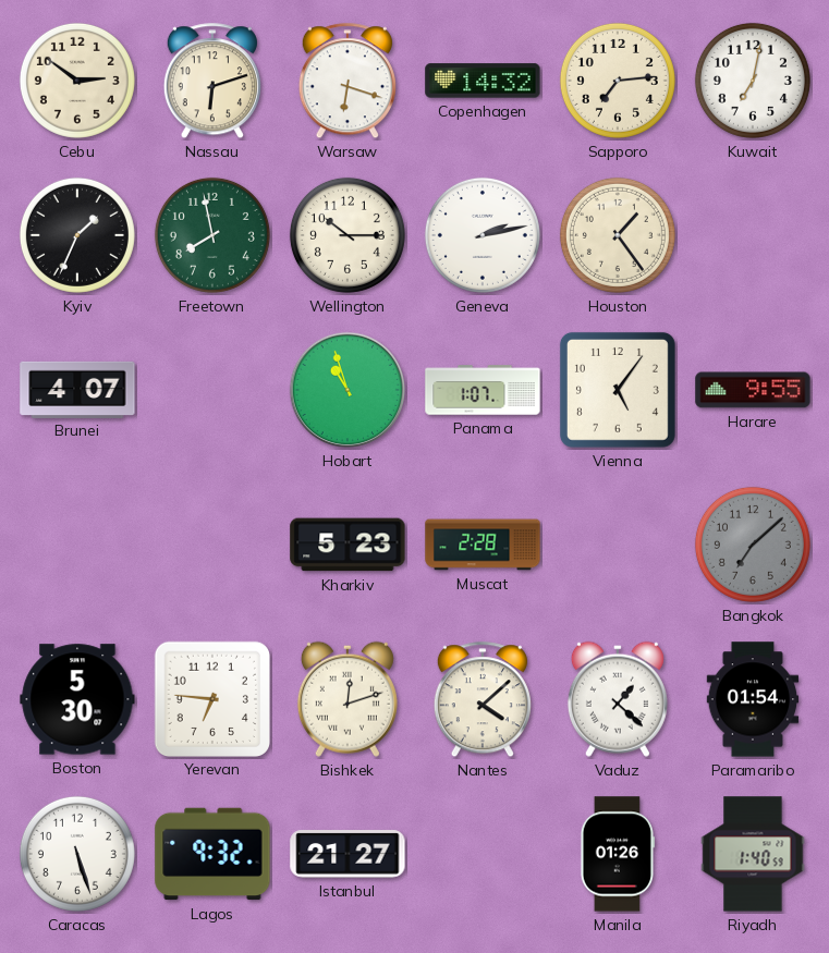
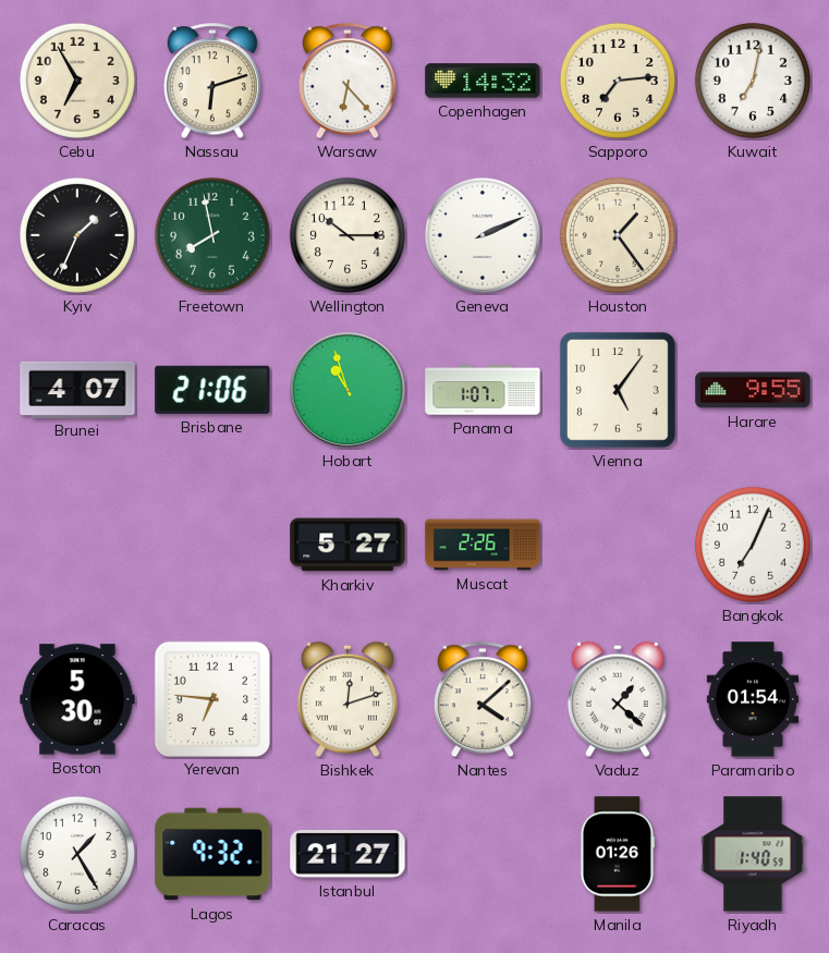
Cebu: 2:51 -> 6:55
Warsaw: 6:18 -> 6:23
Geneva: 2:13 -> 2:11
Brisbane: none -> 21:06
Kharkiv: 5:23 -> 5:27
Muscat: 2:28 -> 2:26
Bangkok: 7:08 -> 7:04
Bangkok dial: grey -> white
Caracas: 5:27 -> 1:25
